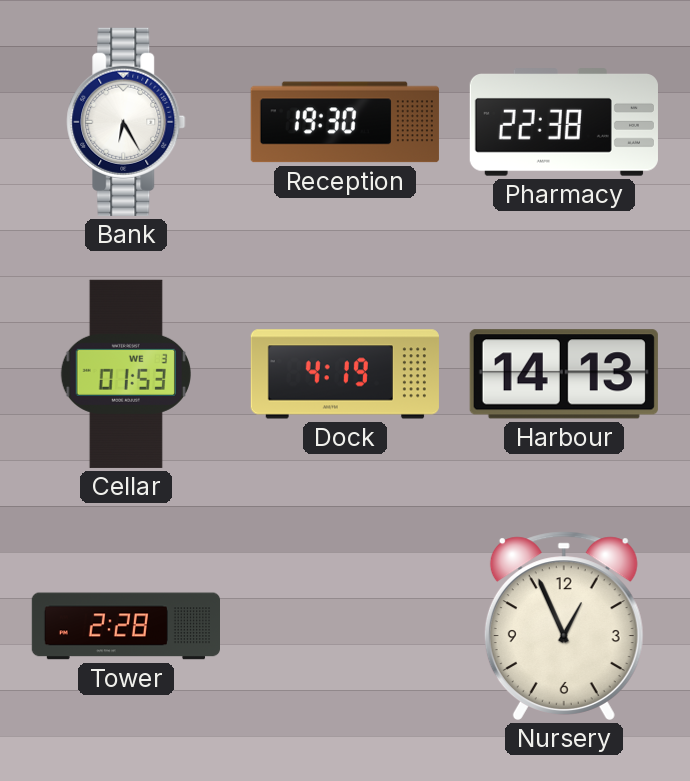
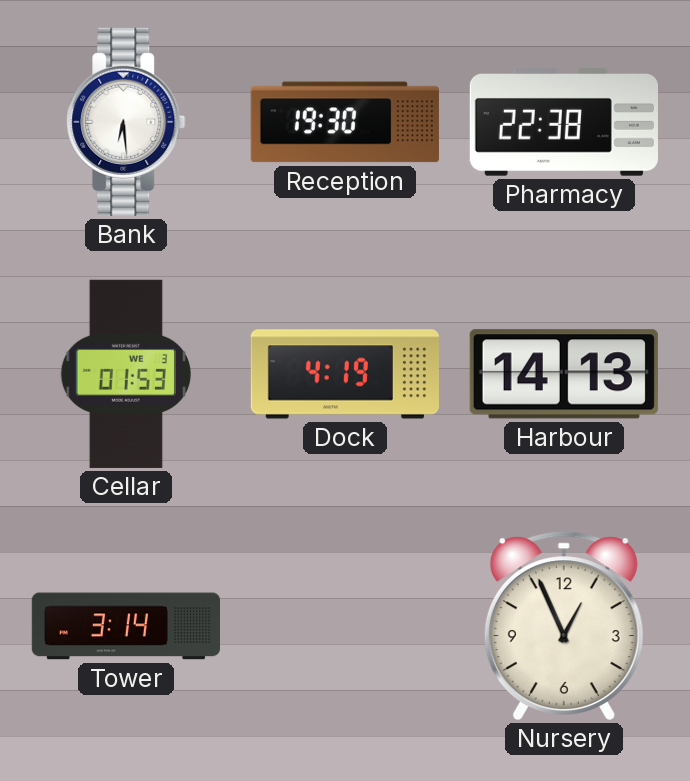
Bank: 6:25 -> 6:29
Tower: 2:28 -> 3:14
